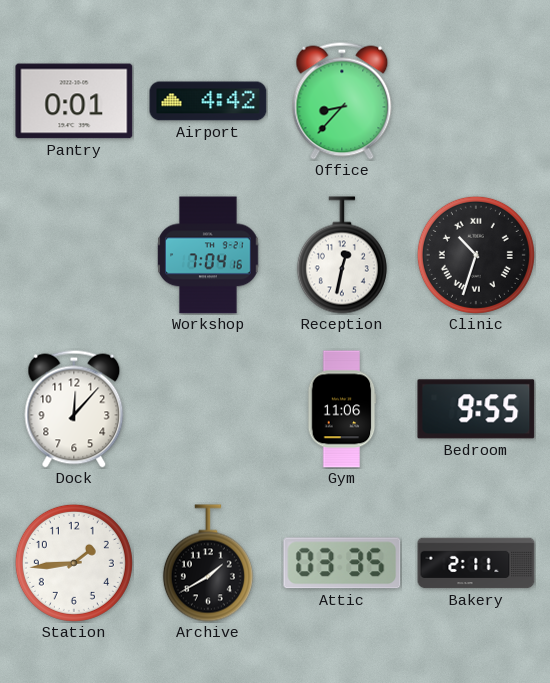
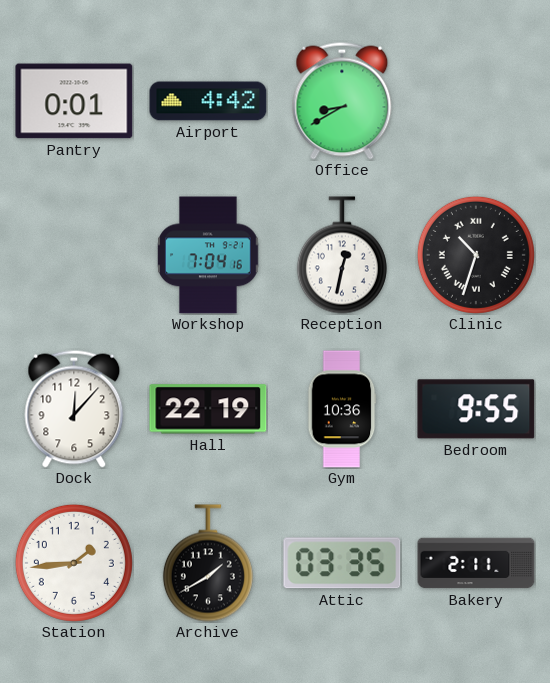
Office: 8:37 -> 8:40
Hall: none -> 22:19
Gym: 11:06 -> 10:36
